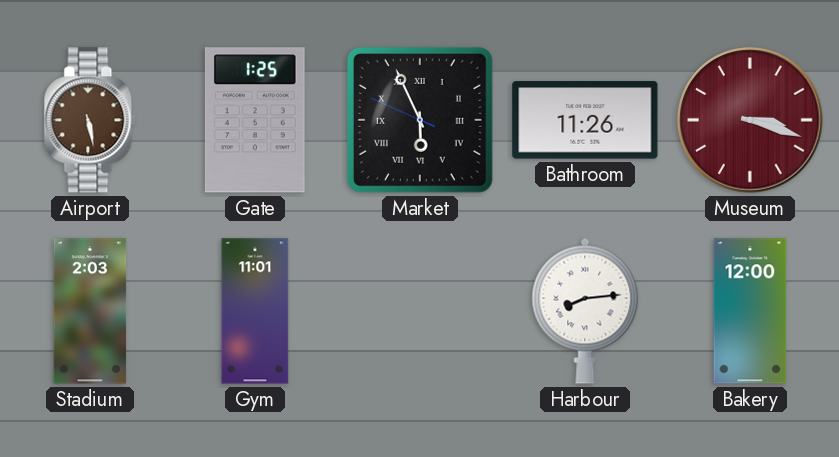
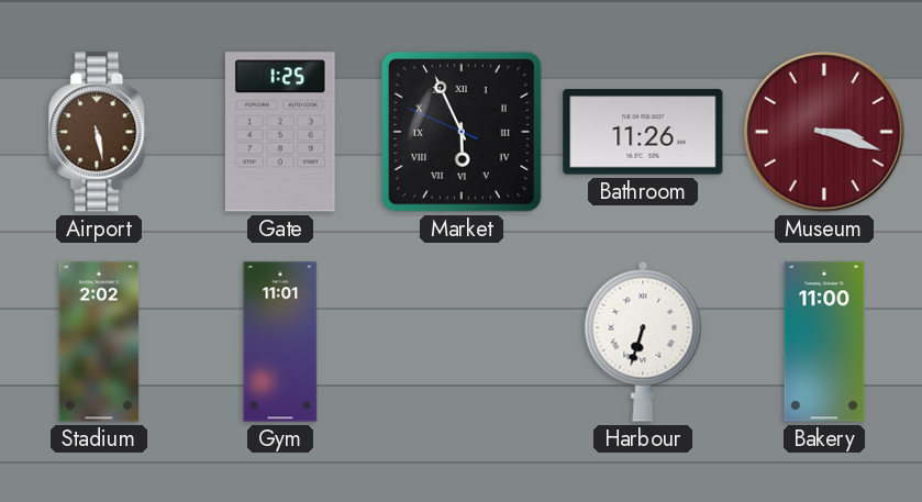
Stadium: 2:03 -> 2:02
Harbour: 8:14 -> 6:33
Bakery: 12:00 -> 11:00
